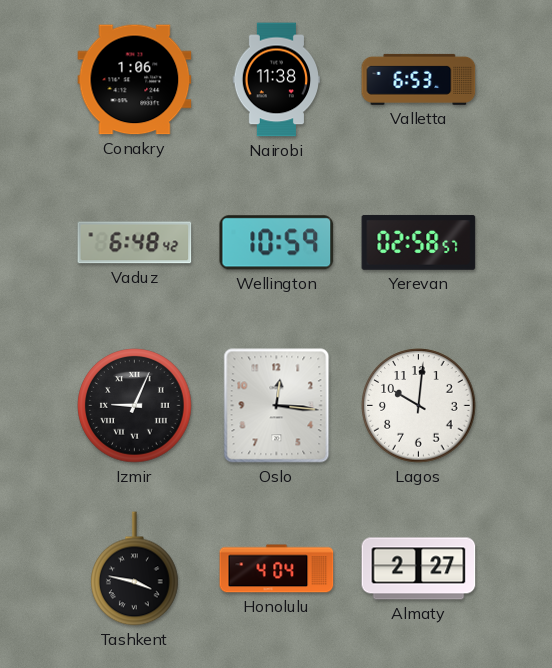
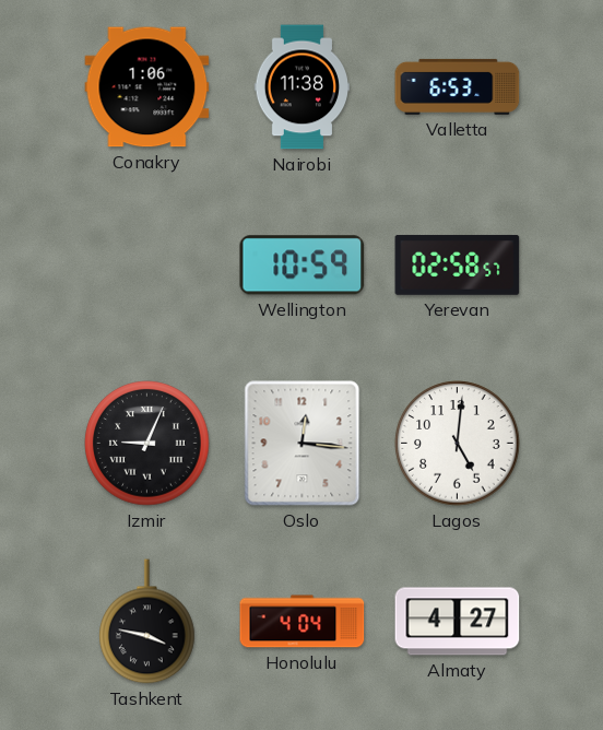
Vaduz: 6:48 -> none
Lagos: 10:01 -> 5:01
Almaty: 2:27 -> 4:27
